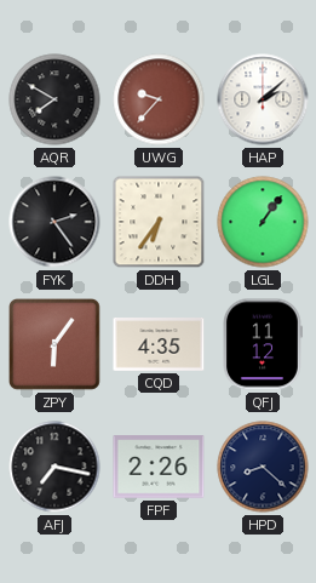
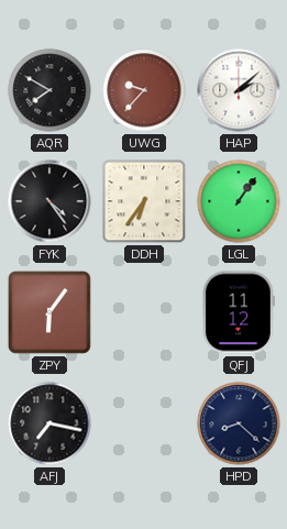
FYK: 2:24 -> 4:24
CQD: 4:35 -> none
FPF: 2:26 -> none
